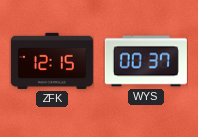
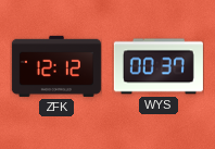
ZFK: 12:15 -> 12:12
